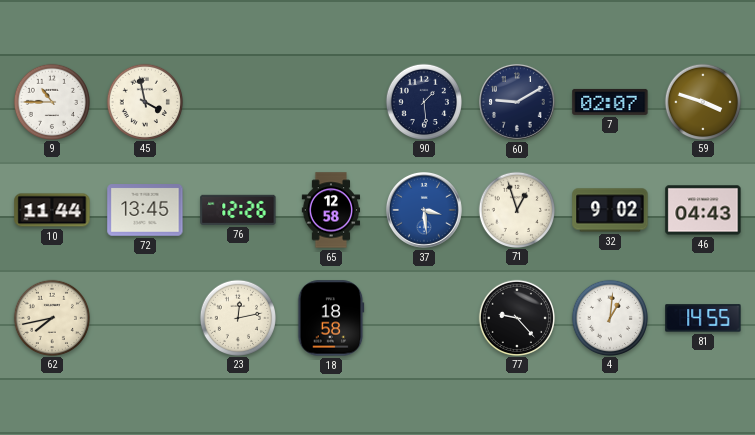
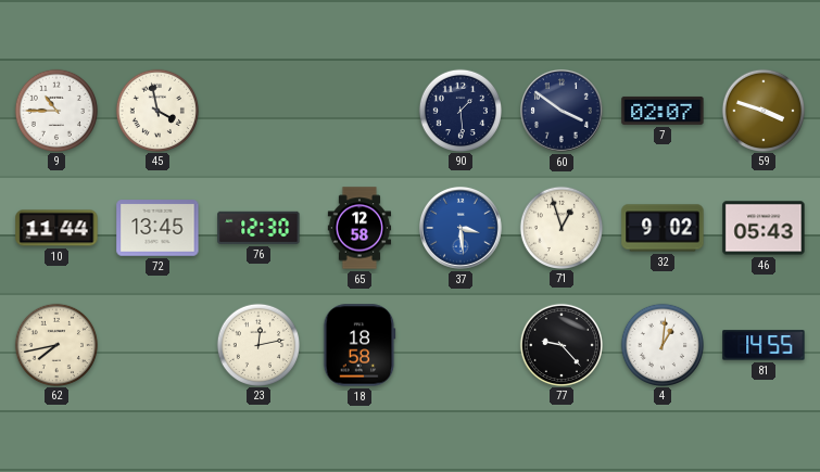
60: 9:10 -> 3:51
76: 12:26 -> 12:30
46: 04:43 -> 05:43
